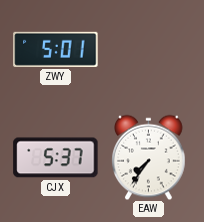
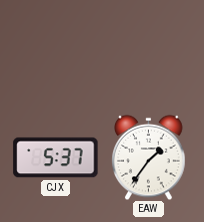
ZWY: 5:01 -> none
EAW: 7:36 -> 1:36
